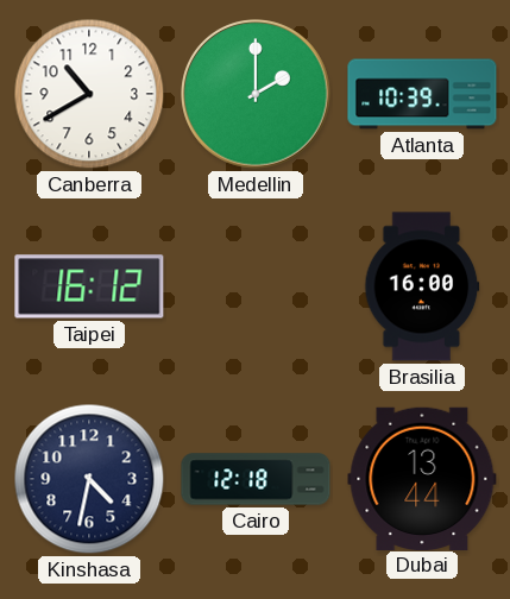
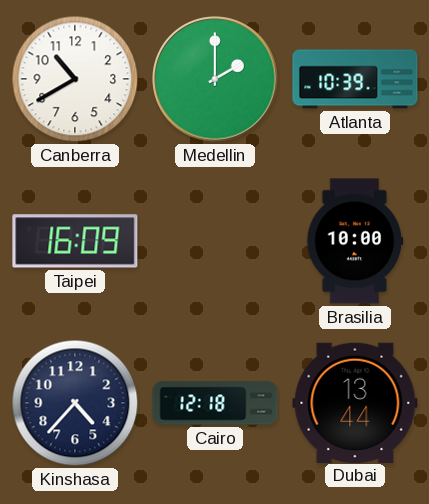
Taipei: 16:12 -> 16:09
Brasilia: 16:00 -> 10:00
Kinshasa: 4:32 -> 4:37
